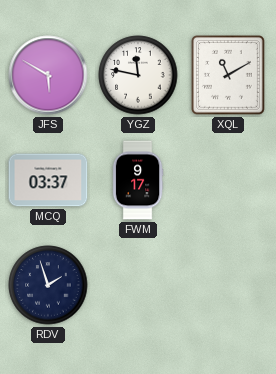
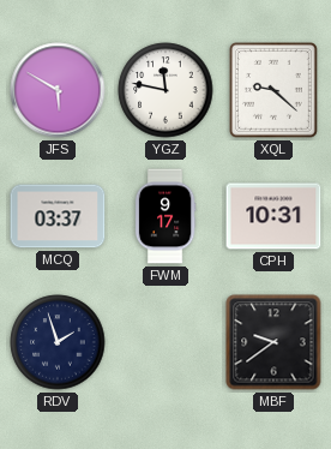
XQL: 11:10 -> 9:22
CPH: none -> 10:31
MBF: none -> 9:39
